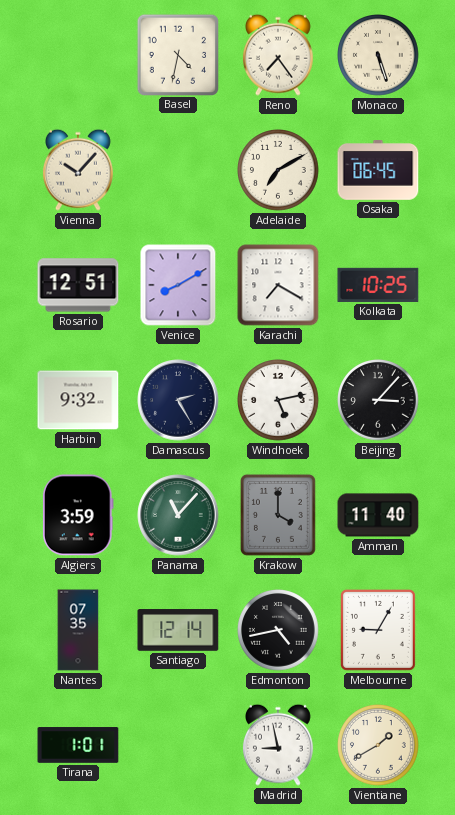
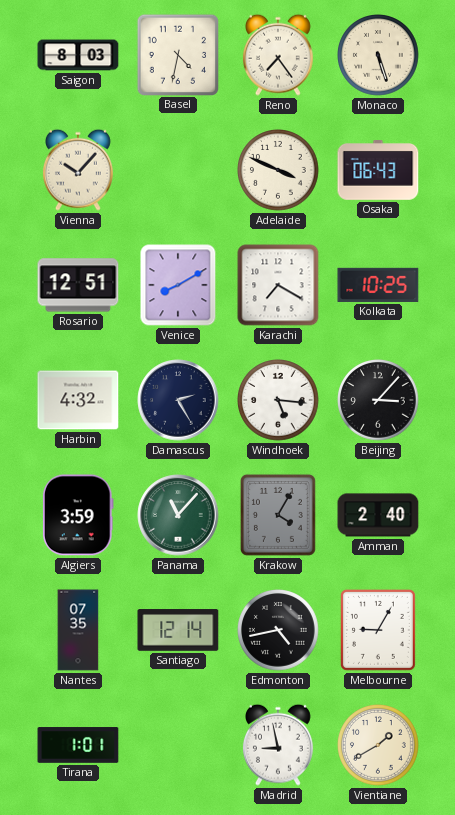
Saigon: none -> 8:03
Adelaide: 7:10 -> 3:49
Osaka: 06:45 -> 06:43
Harbin: 9:32 -> 4:32
Windhoek: 5:13 -> 5:16
Krakow: 4:00 -> 4:05
Amman: 11:40 -> 2:40
